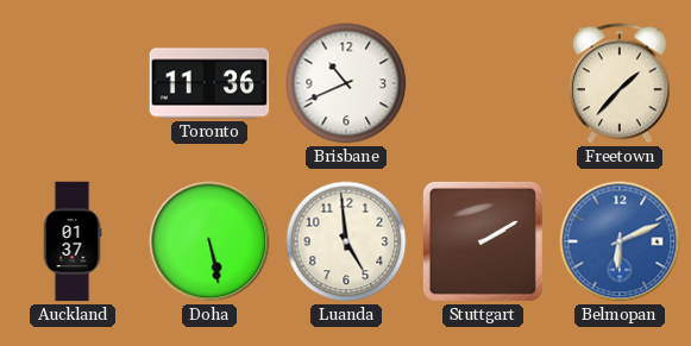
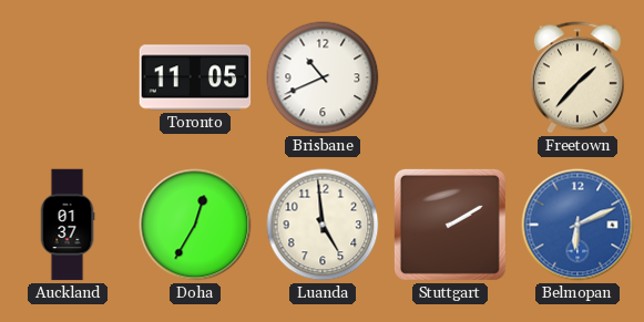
Toronto: 11:36 -> 11:05
Doha: 5:28 -> 12:35
